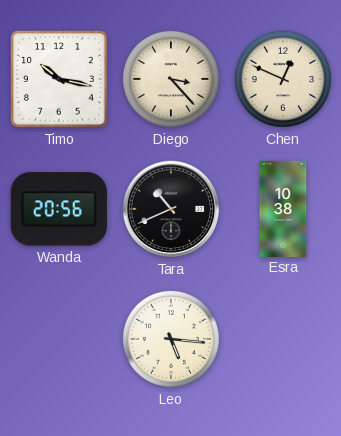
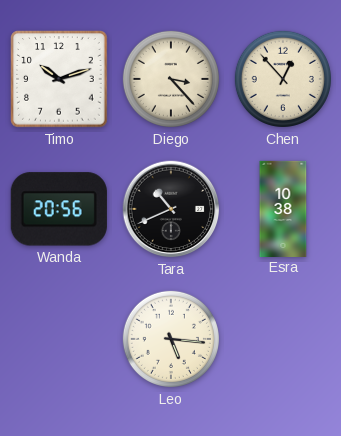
Timo: 10:17 -> 10:12
Chen: 12:49 -> 12:53
